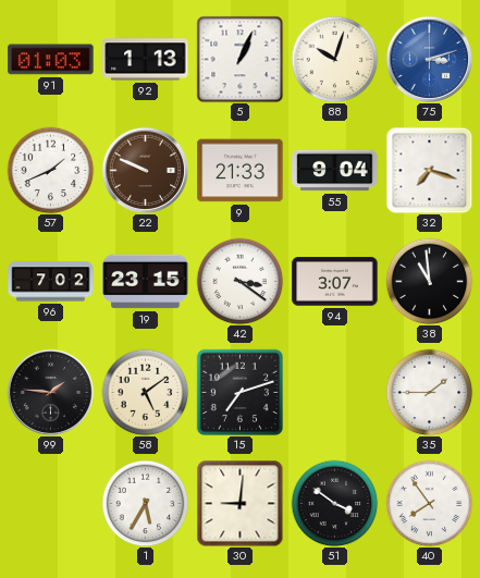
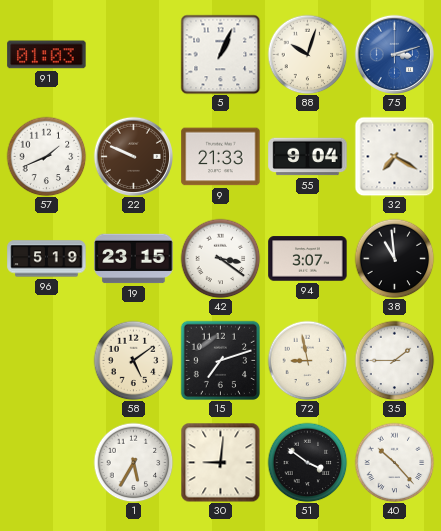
92: 1:13 -> none
32: 7:18 -> 7:20
96: 7:02 -> 5:19
99: 1:46 -> none
72: none -> 8:58
40: 7:54 -> 10:23
